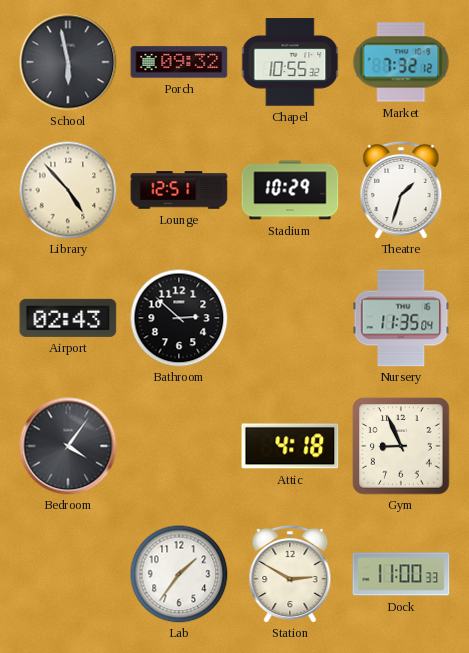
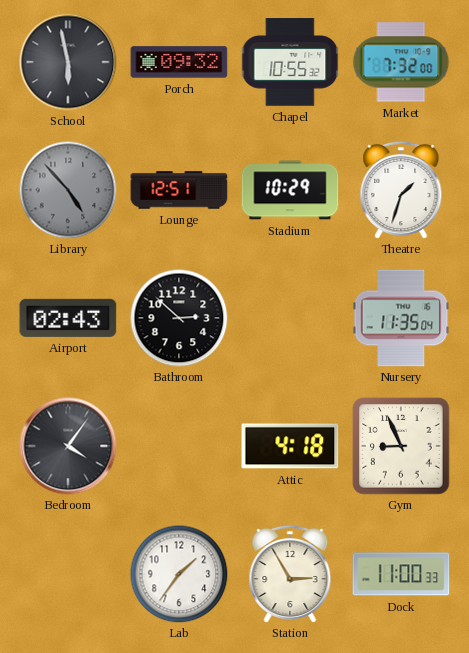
Market: 7:32:12 -> 7:32:00
Library dial: cream -> grey
Station: 2:50 -> 2:55
